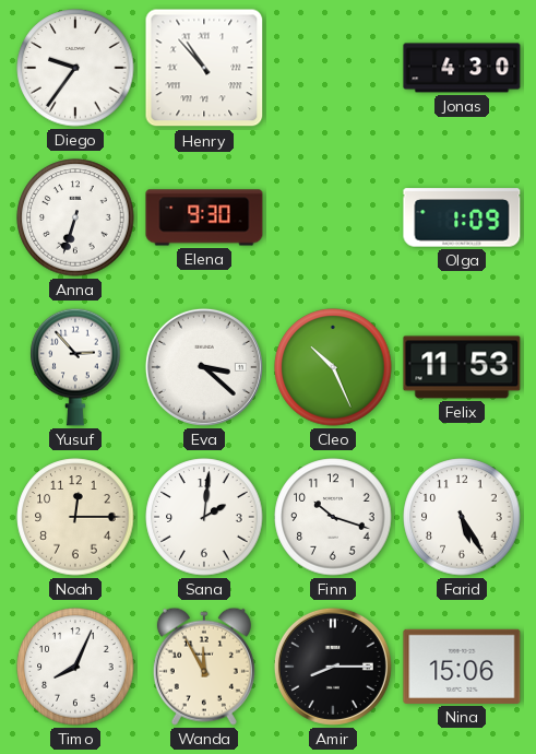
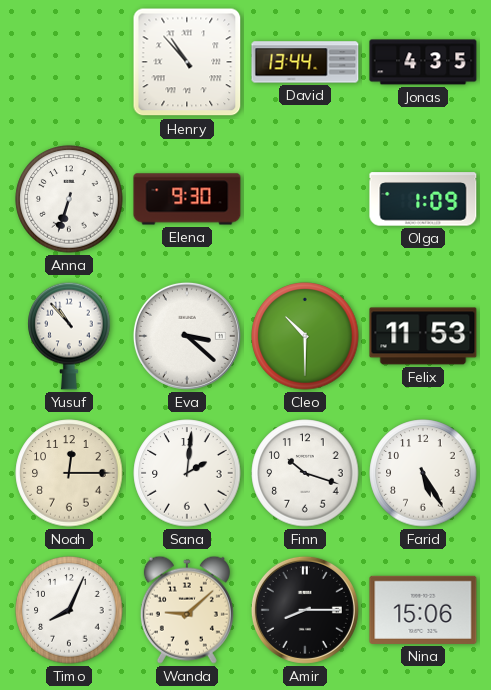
Diego: 9:36 -> none
David: none -> 13:44
Jonas: 4:30 -> 4:35
Yusuf: 2:53 -> 10:53
Cleo: 10:26 -> 10:30
Wanda: 11:55 -> 9:08
